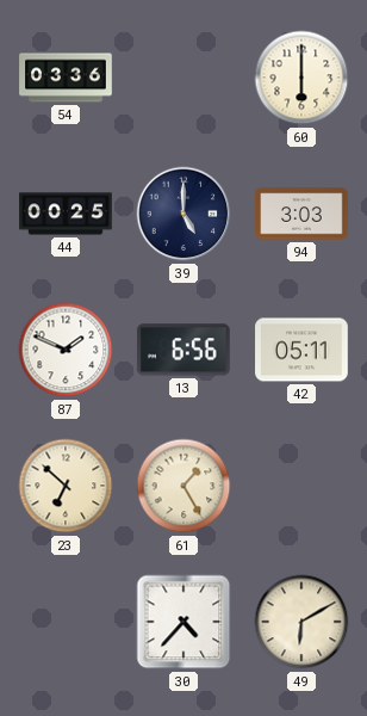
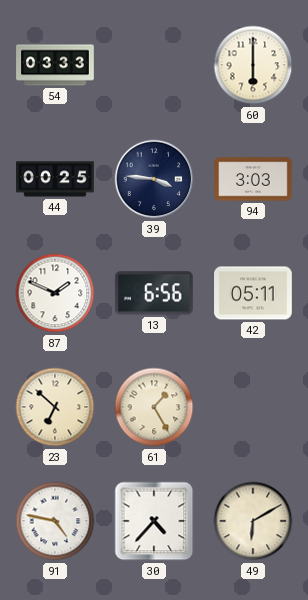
54: 03:36 -> 03:33
39: 5:00 -> 3:46
91: none -> 4:47
